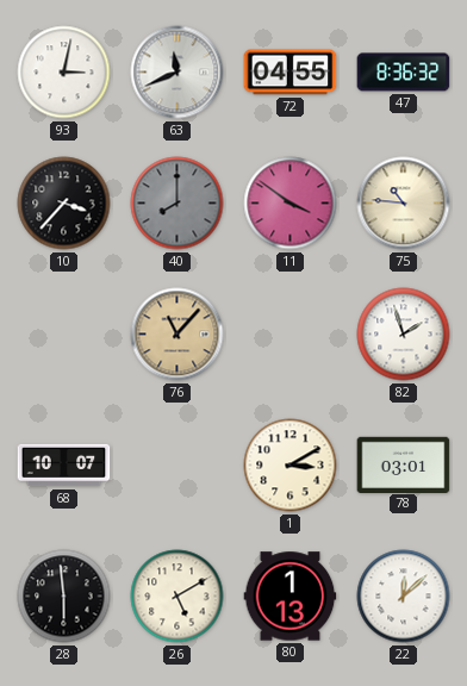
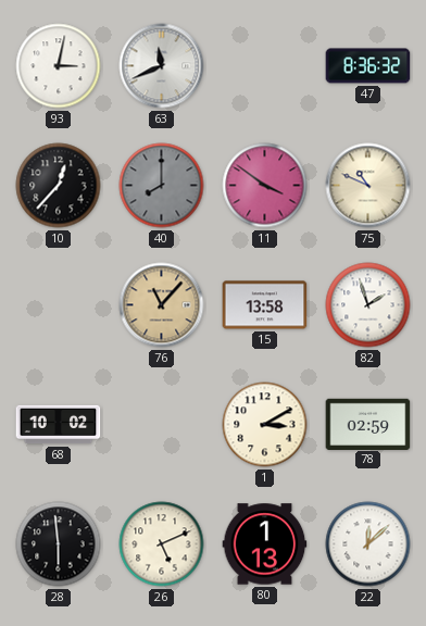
72: 04:55 -> none
10: 3:37 -> 12:37
75: 10:46 -> 10:49
15: none -> 13:58
68: 10:07 -> 10:02
78: 03:01 -> 02:59
26: 5:10 -> 5:11
